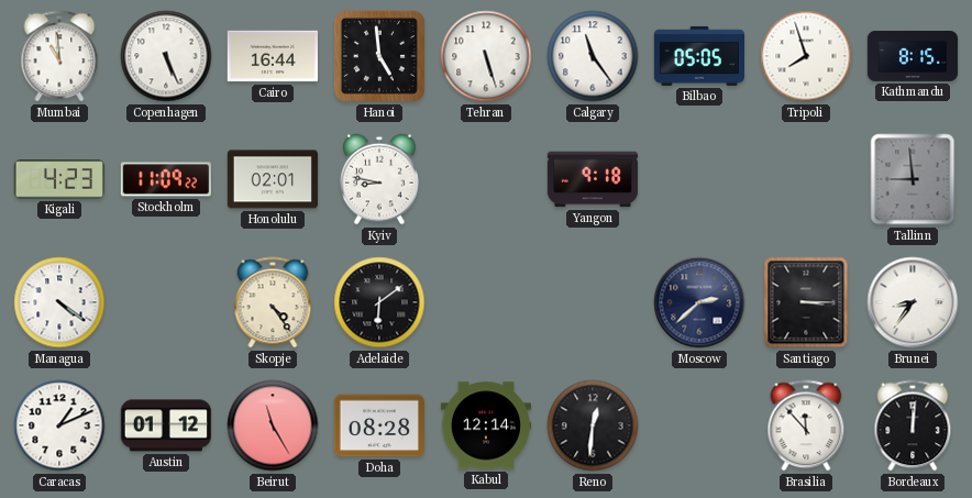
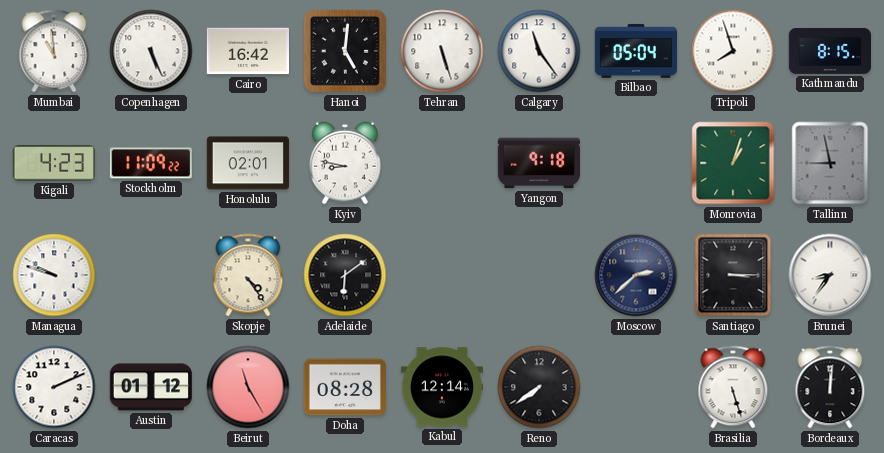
Cairo: 16:44 -> 16:42
Hanoi: 4:59 -> 5:01
Bilbao: 05:05 -> 05:04
Monrovia: none -> 1:03
Tallinn: 8:59 -> 8:58
Managua: 4:21 -> 9:48
Caracas: 1:11 -> 2:11
Reno: 12:31 -> 7:39
Brasilia: 11:53 -> 5:27
